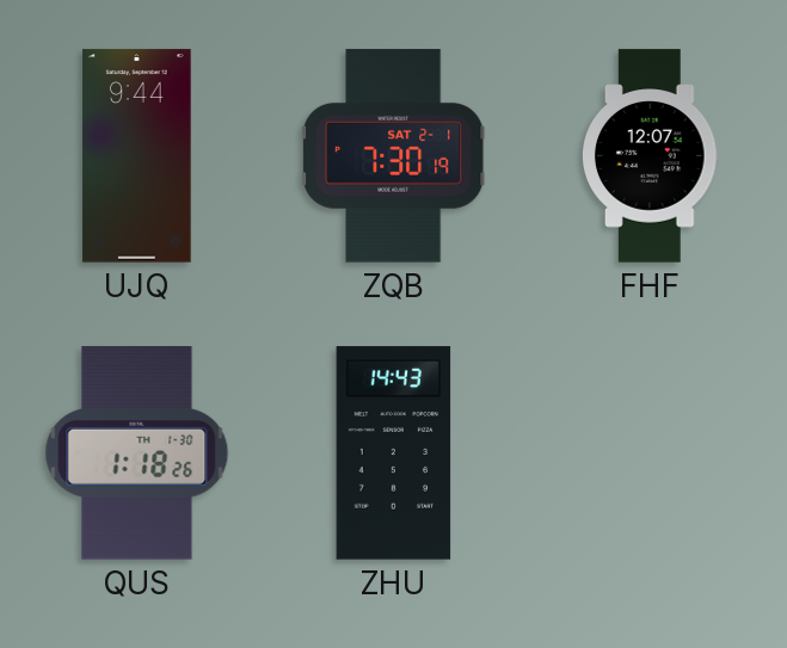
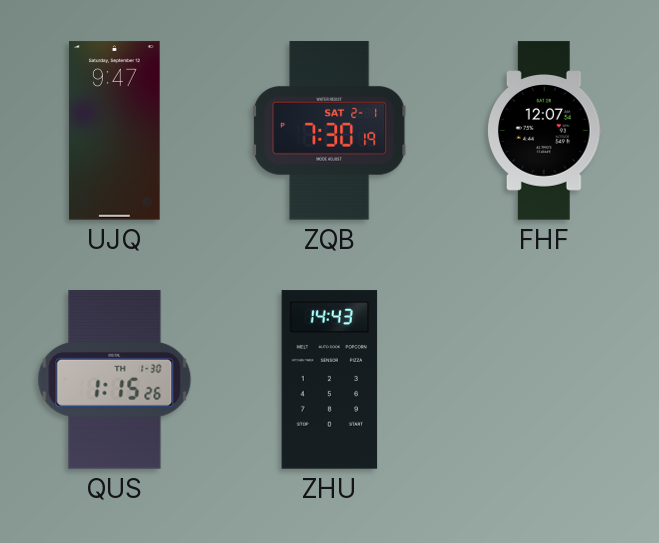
UJQ: 9:44 -> 9:47
QUS: 1:18 -> 1:15
